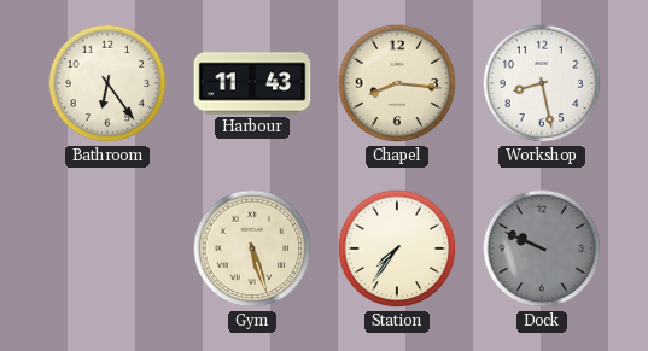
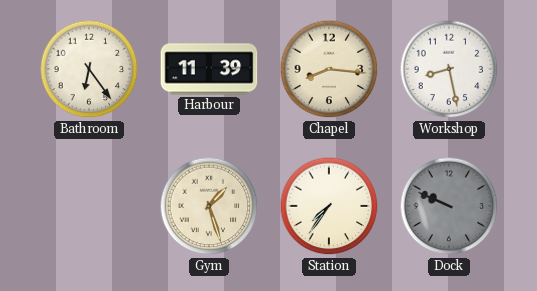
Harbour: 11:43 -> 11:39
Gym: 5:27 -> 1:27
